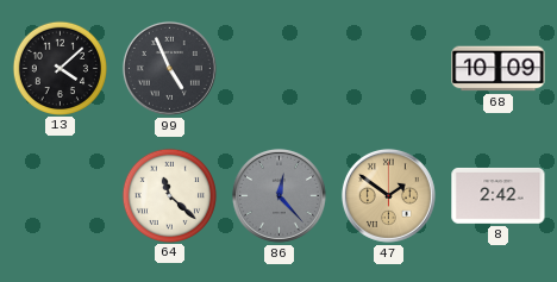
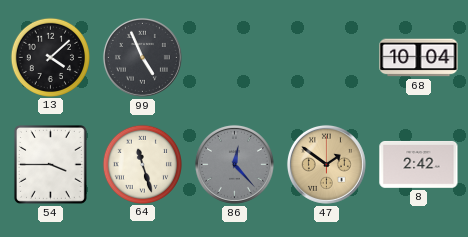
68: 10:09 -> 10:04
54: none -> 3:45
64: 11:22 -> 11:27
